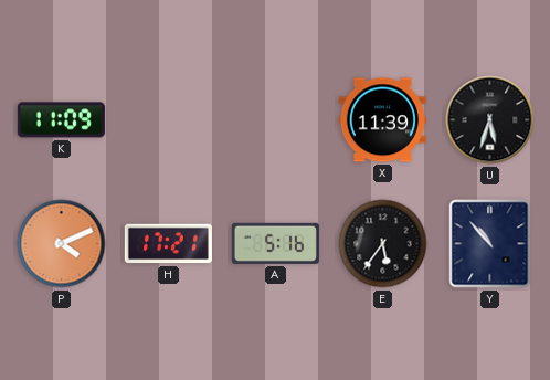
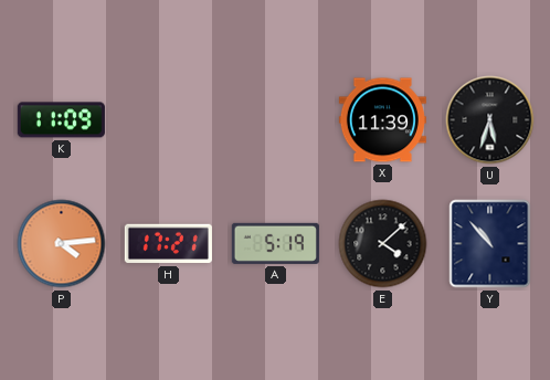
P: 4:11 -> 4:14
A: 5:16 -> 5:19
E: 5:36 -> 4:08
